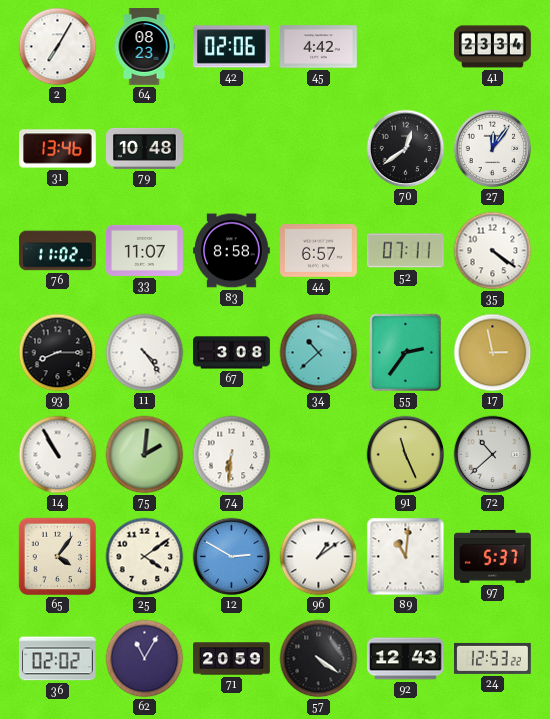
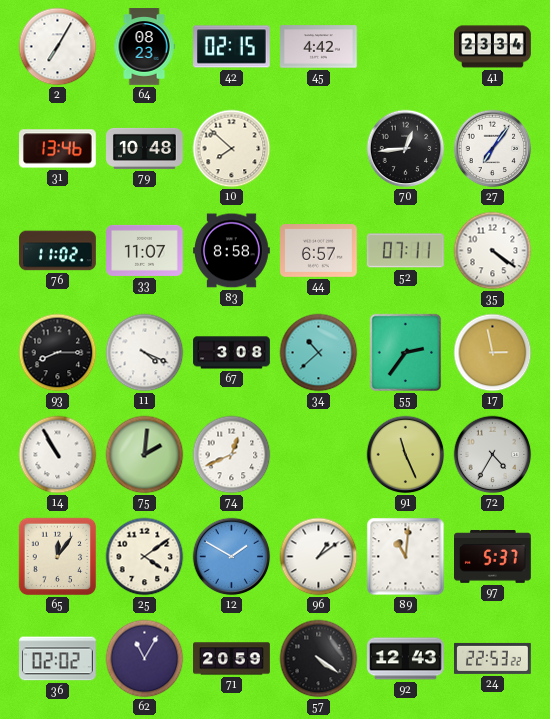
42: 02:06 -> 02:15
10: none -> 7:52
70: 12:39 -> 12:44
27: 12:06 -> 7:06
11: 4:24 -> 4:19
74: 6:31 -> 12:41
72: 10:38 -> 4:35
65: 4:06 -> 12:06
12: 2:50 -> 1:50
24: 12:53 -> 22:53
